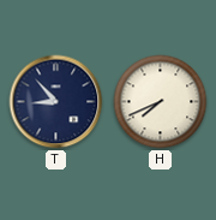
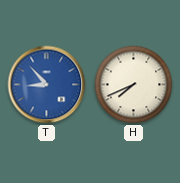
T dial: navy -> blue
